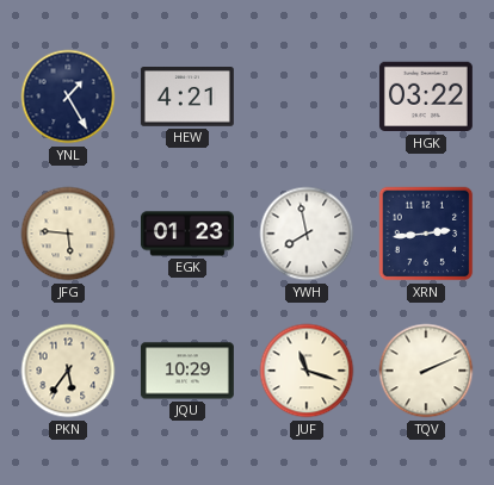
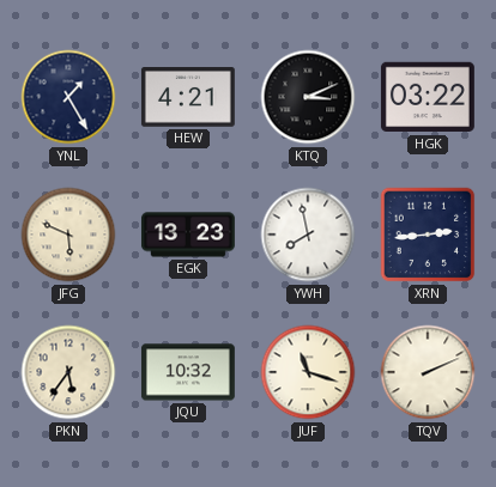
KTQ: none -> 3:11
JFG: 5:46 -> 5:49
EGK: 01:23 -> 13:23
JQU: 10:29 -> 10:32
